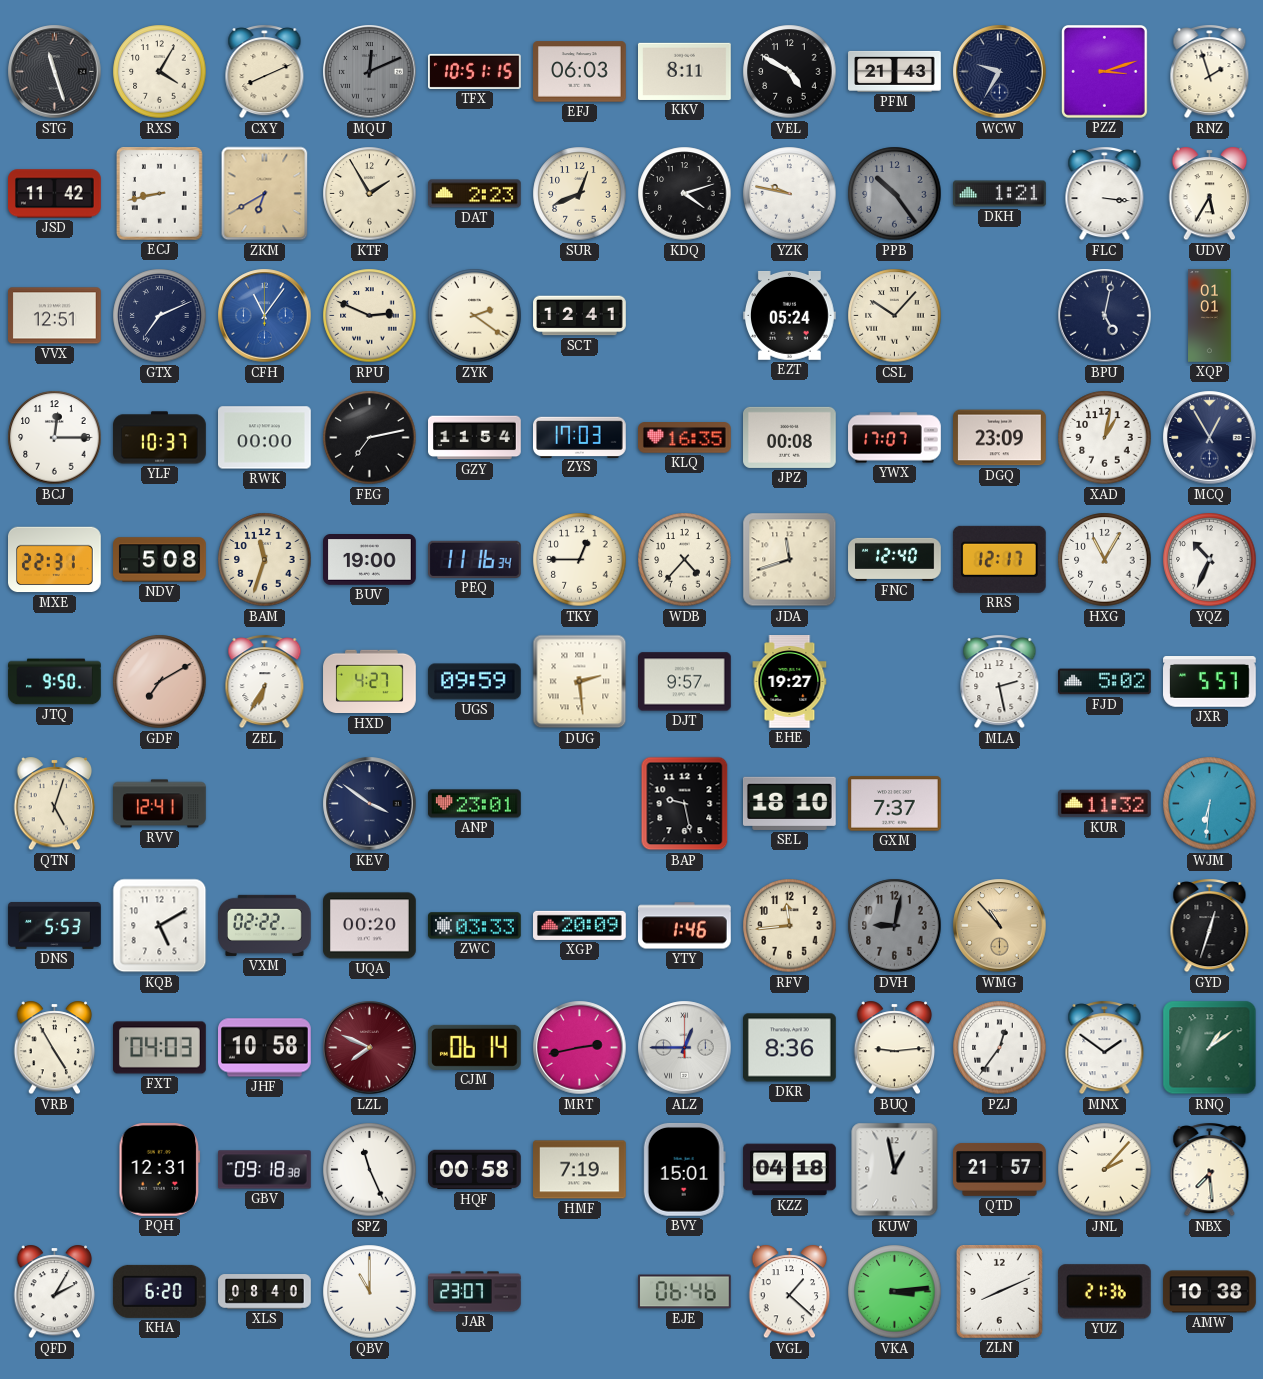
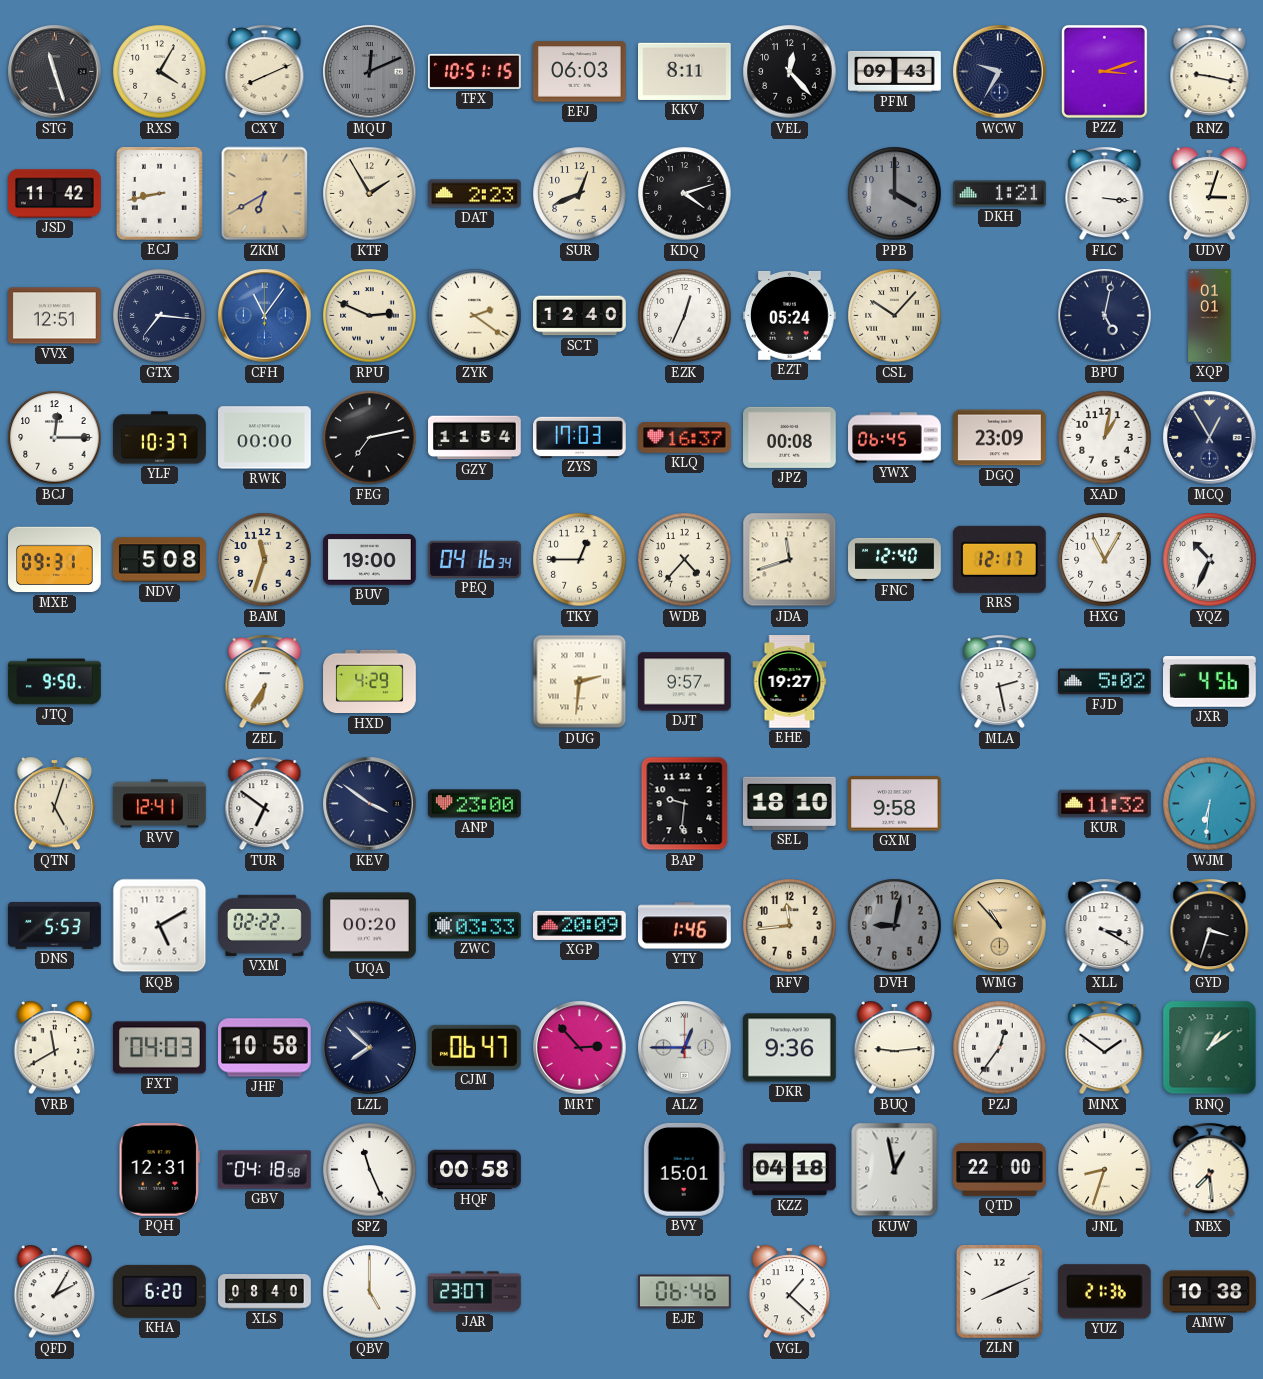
VEL: 4:50 -> 12:23
PFM: 21:43 -> 09:43
RNZ: 1:57 -> 9:17
YZK: 9:47 -> none
PPB: 10:24 -> 4:00
UDV: 5:35 -> 3:03
GTX: 7:11 -> 7:16
SCT: 12:41 -> 12:40
EZK: none -> 12:34
KLQ: 16:35 -> 16:37
YWX: 17:07 -> 06:45
MXE: 22:31 -> 09:31
PEQ: 11:16 -> 04:16
GDF: 7:10 -> none
HXD: 4:27 -> 4:29
UGS: 09:59 -> none
DUG: 2:29 -> 2:31
JXR: 5:57 -> 4:56
TUR: none -> 6:51
ANP: 23:01 -> 23:00
BAP: 9:28 -> 9:31
GXM: 7:37 -> 9:58
XLL: none -> 3:20
GYD: 12:33 -> 3:33
VRB: 4:55 -> 11:40
LZL: 7:49 -> 7:52
LZL dial: burgundy -> navy
CJM: 06:14 -> 06:47
MRT: 2:43 -> 2:53
DKR: 8:36 -> 9:36
GBV: 09:18 -> 04:18
HMF: 7:19 -> none
QTD: 21:57 -> 22:00
JNL: 2:07 -> 8:33
QBV: 11:00 -> 5:00
VKA: 3:14 -> none
